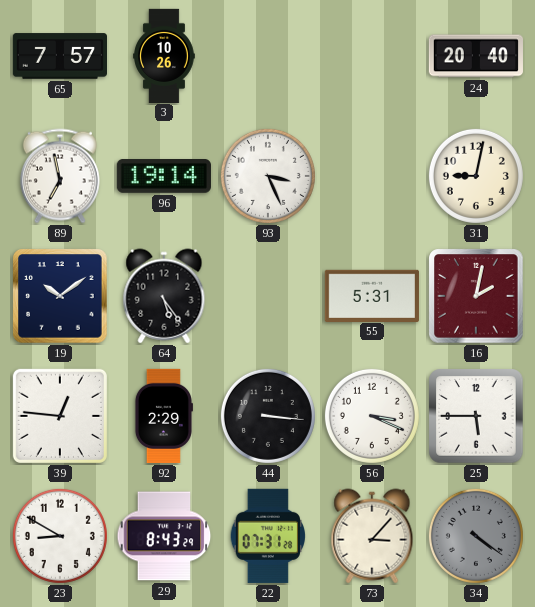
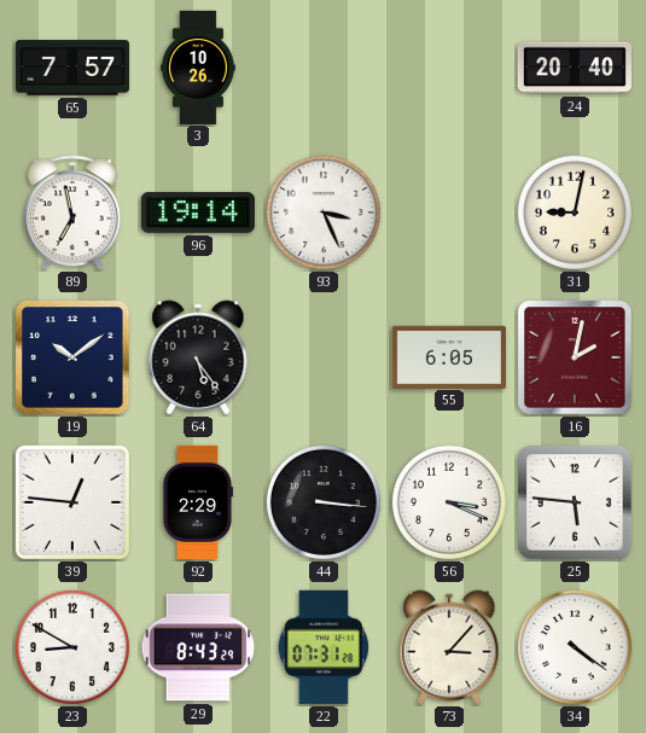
55: 5:31 -> 6:05
25: 5:45 -> 5:46
34 dial: grey -> white
